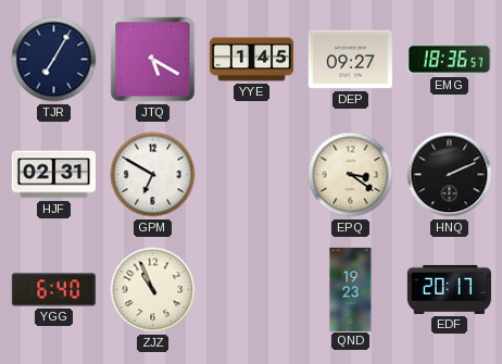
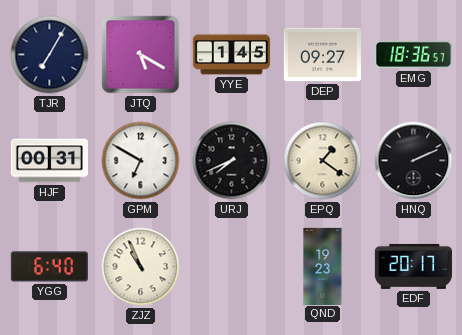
HJF: 02:31 -> 00:31
URJ: none -> 7:41
EPQ: 3:21 -> 1:21
